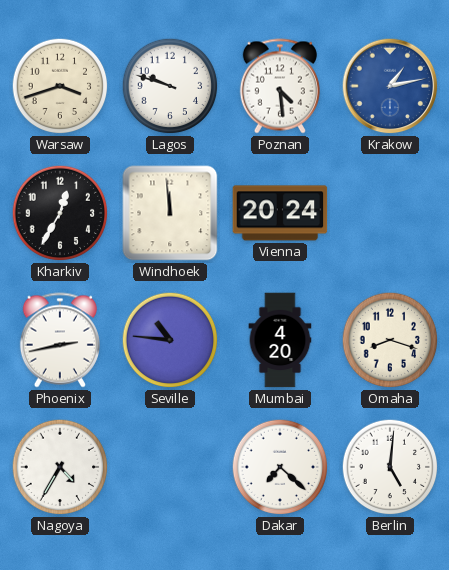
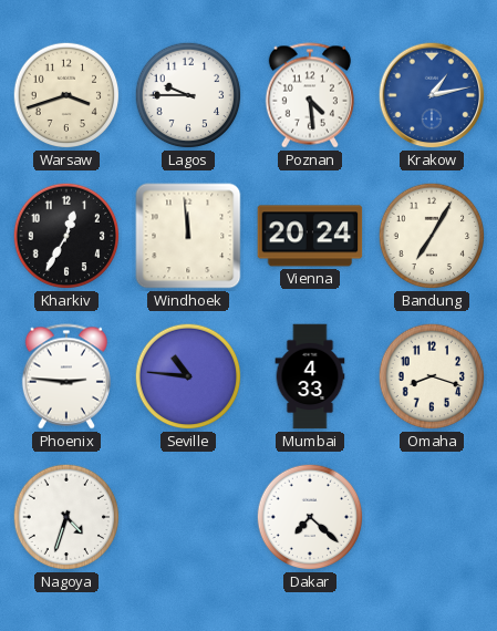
Lagos: 9:48 -> 9:45
Bandung: none -> 7:05
Phoenix: 2:43 -> 2:46
Mumbai: 4:20 -> 4:33
Nagoya: 4:35 -> 4:33
Berlin: 5:01 -> none
